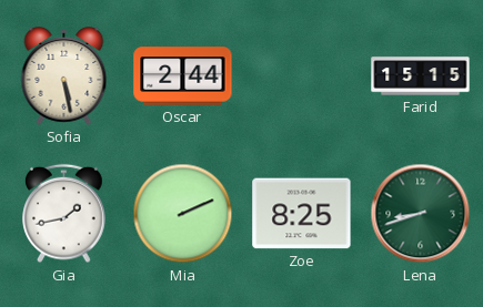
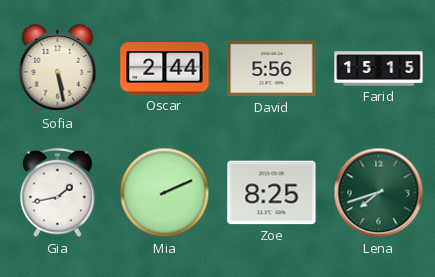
David: none -> 5:56
Lena: 8:42 -> 7:42
